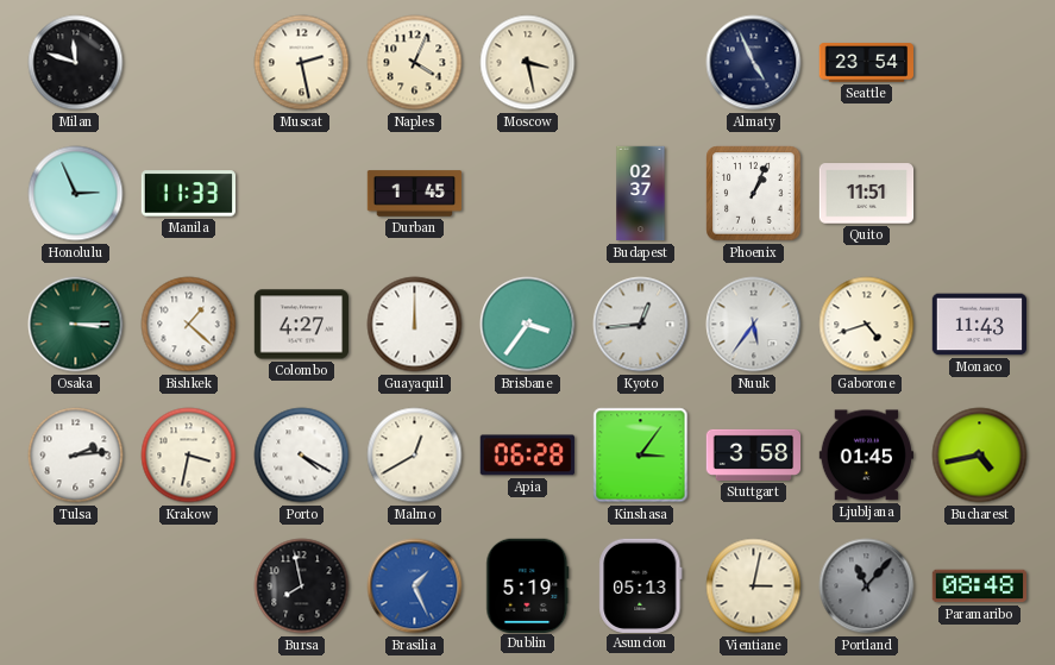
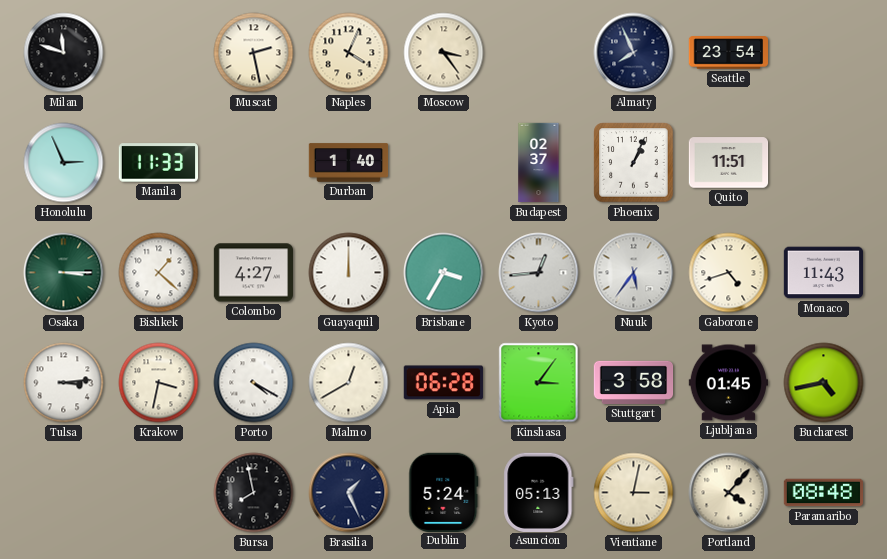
Moscow: 3:28 -> 3:24
Almaty: 4:56 -> 7:56
Durban: 1:45 -> 1:40
Brisbane: 3:36 -> 3:35
Tulsa: 2:14 -> 3:14
Brasilia dial: blue -> navy
Dublin: 5:19 -> 5:24
Portland: 11:07 -> 4:07
Portland dial: grey -> cream
